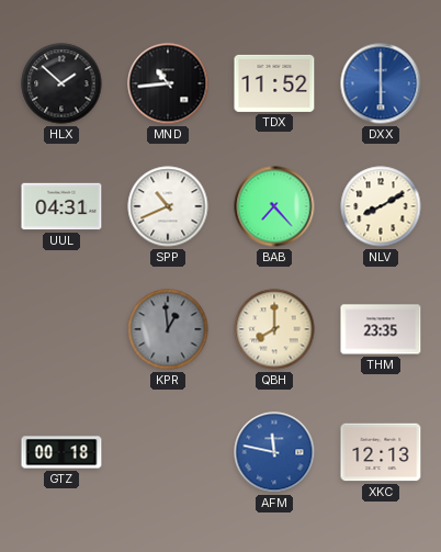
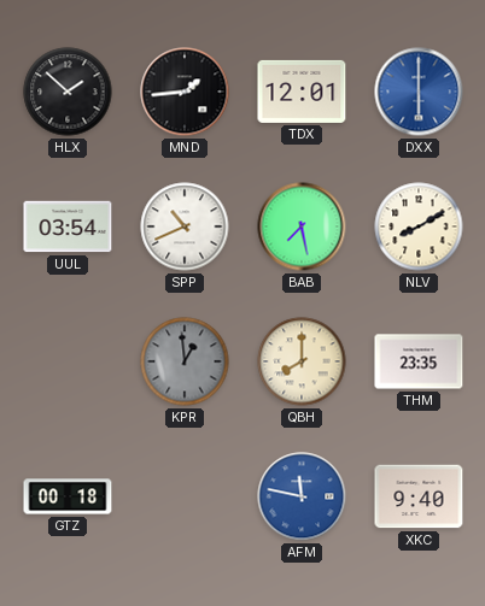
MND: 10:44 -> 1:44
TDX: 11:52 -> 12:01
UUL: 04:31 -> 03:54
BAB: 7:23 -> 7:28
XKC: 12:13 -> 9:40
